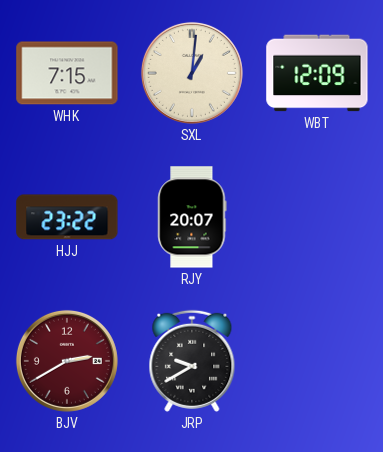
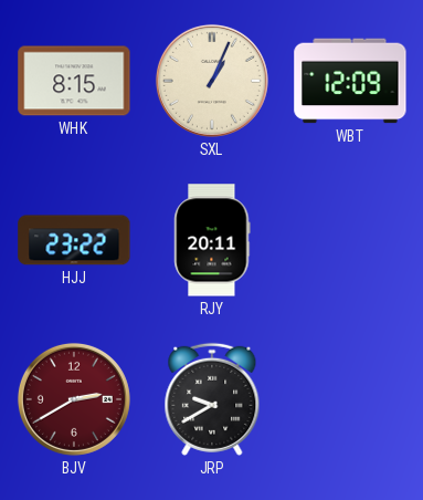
WHK: 7:15 -> 8:15
SXL: 1:01 -> 1:04
RJY: 20:07 -> 20:11
